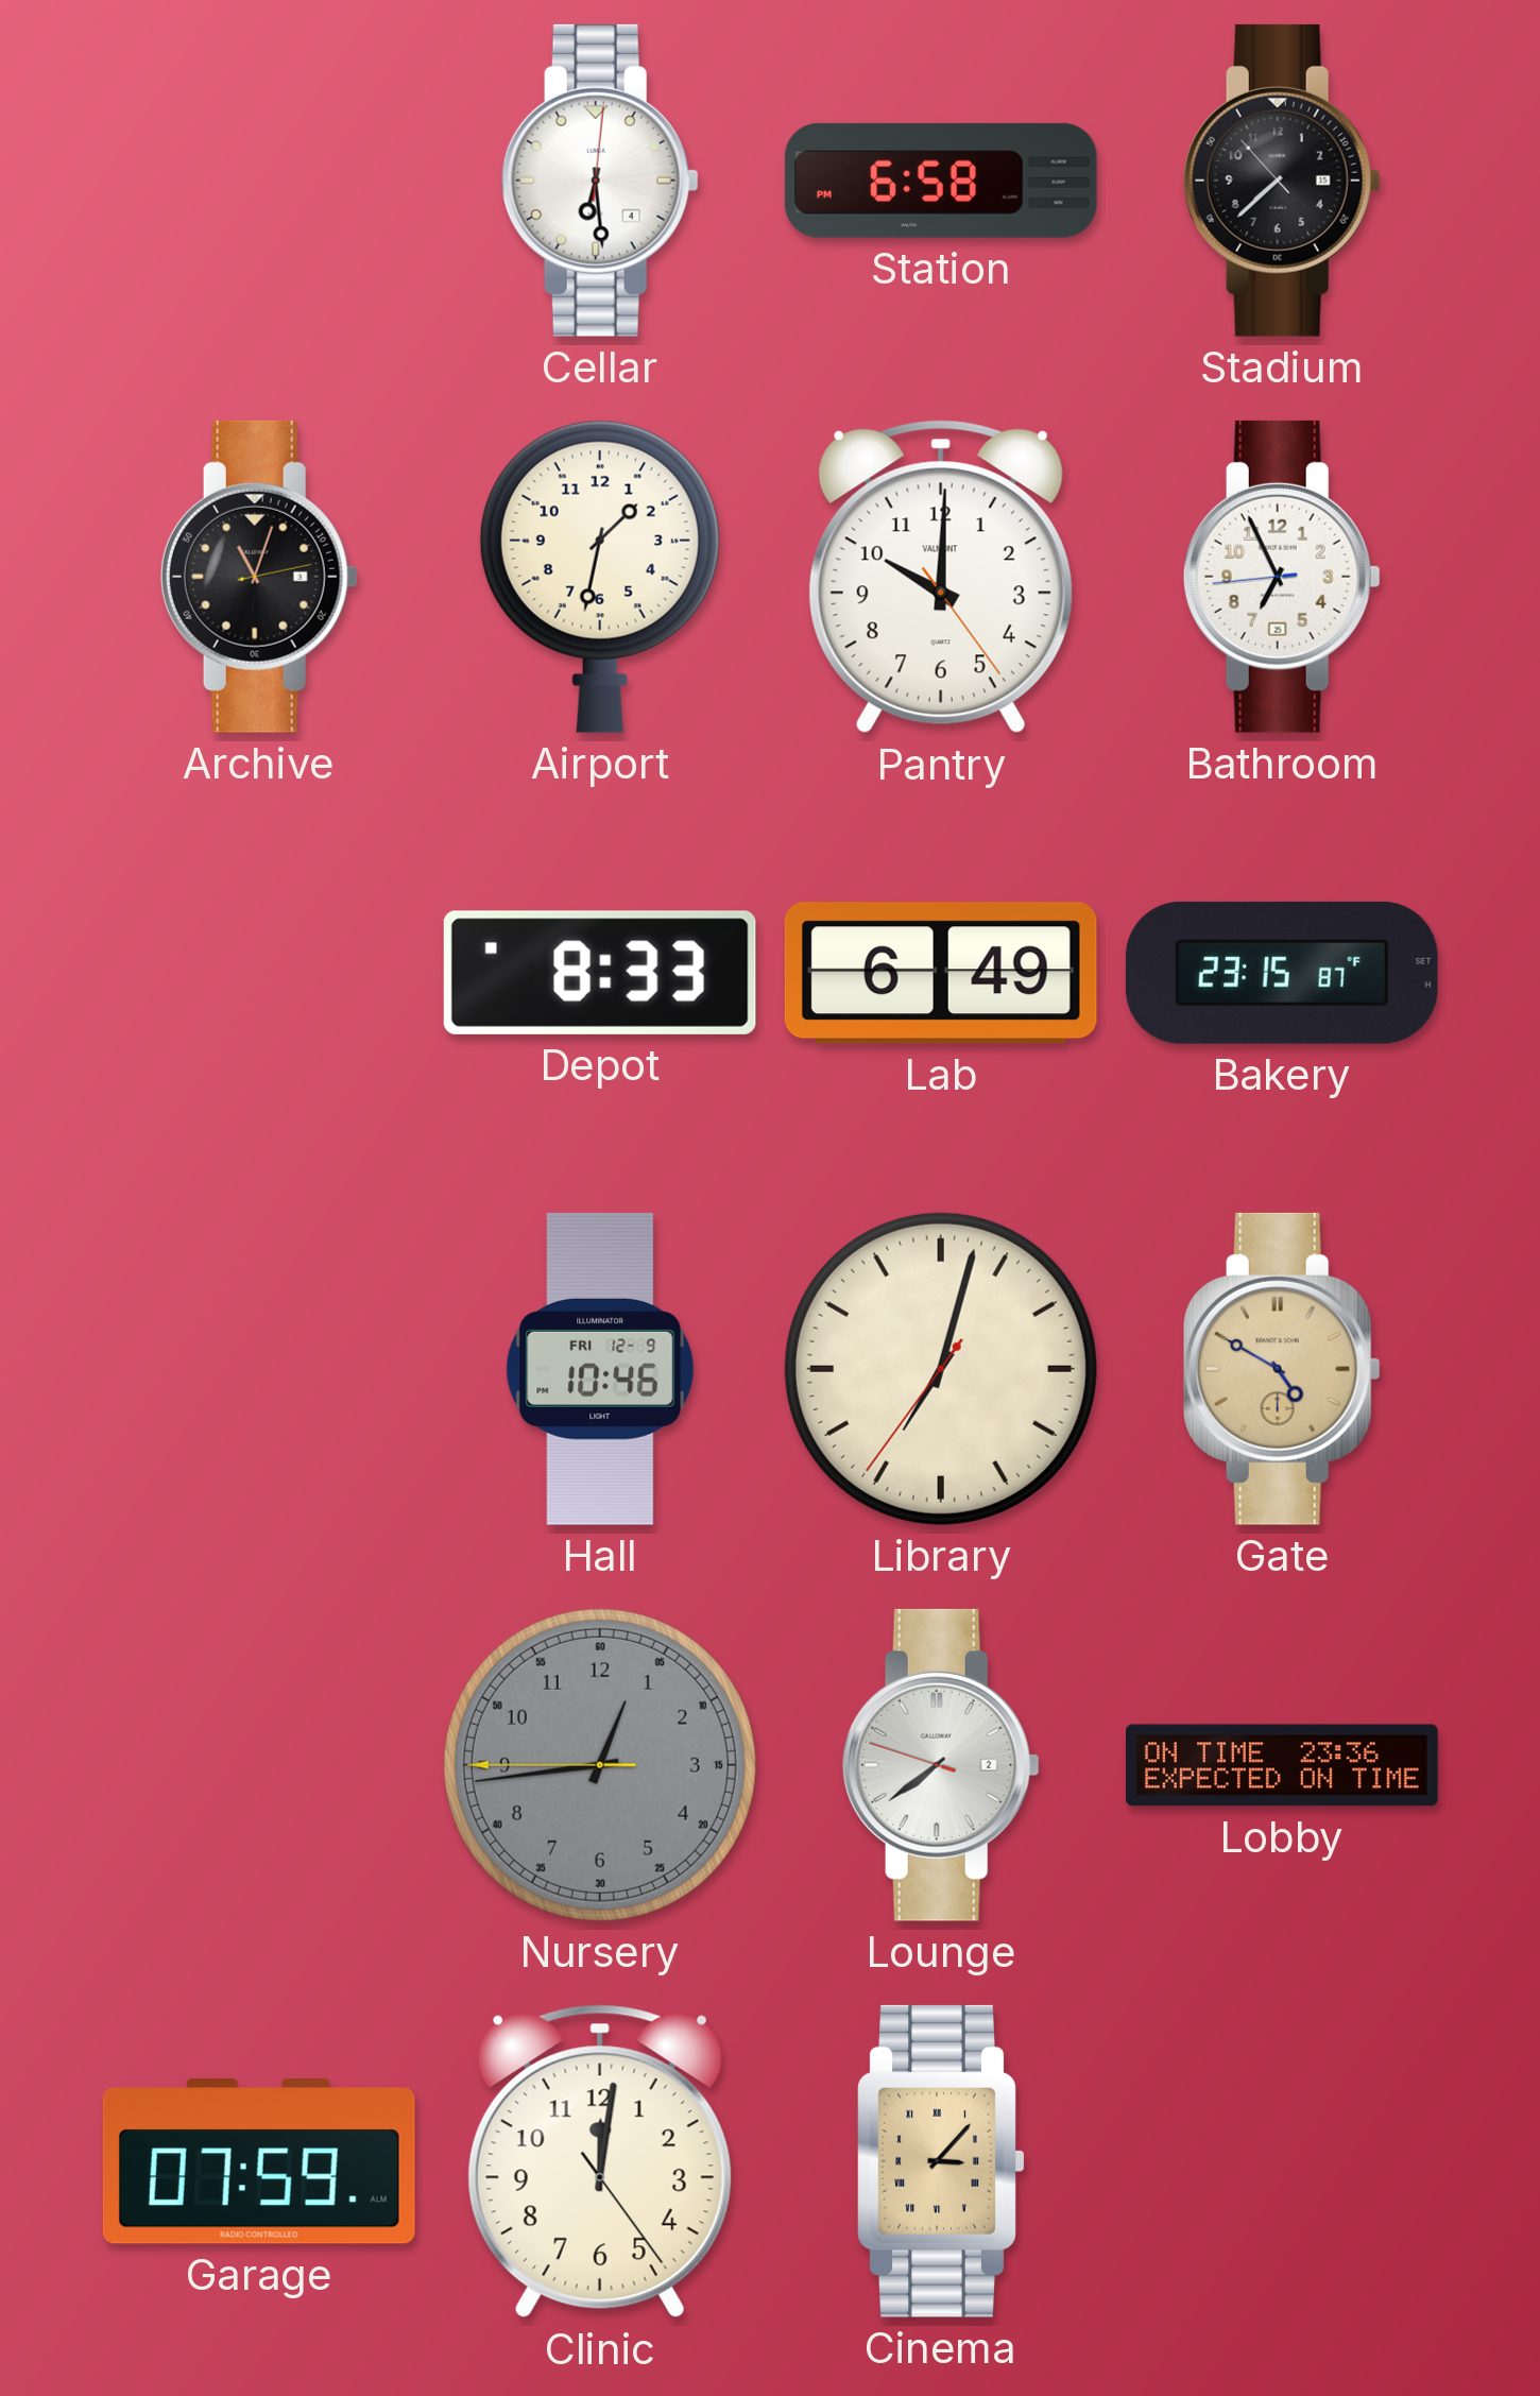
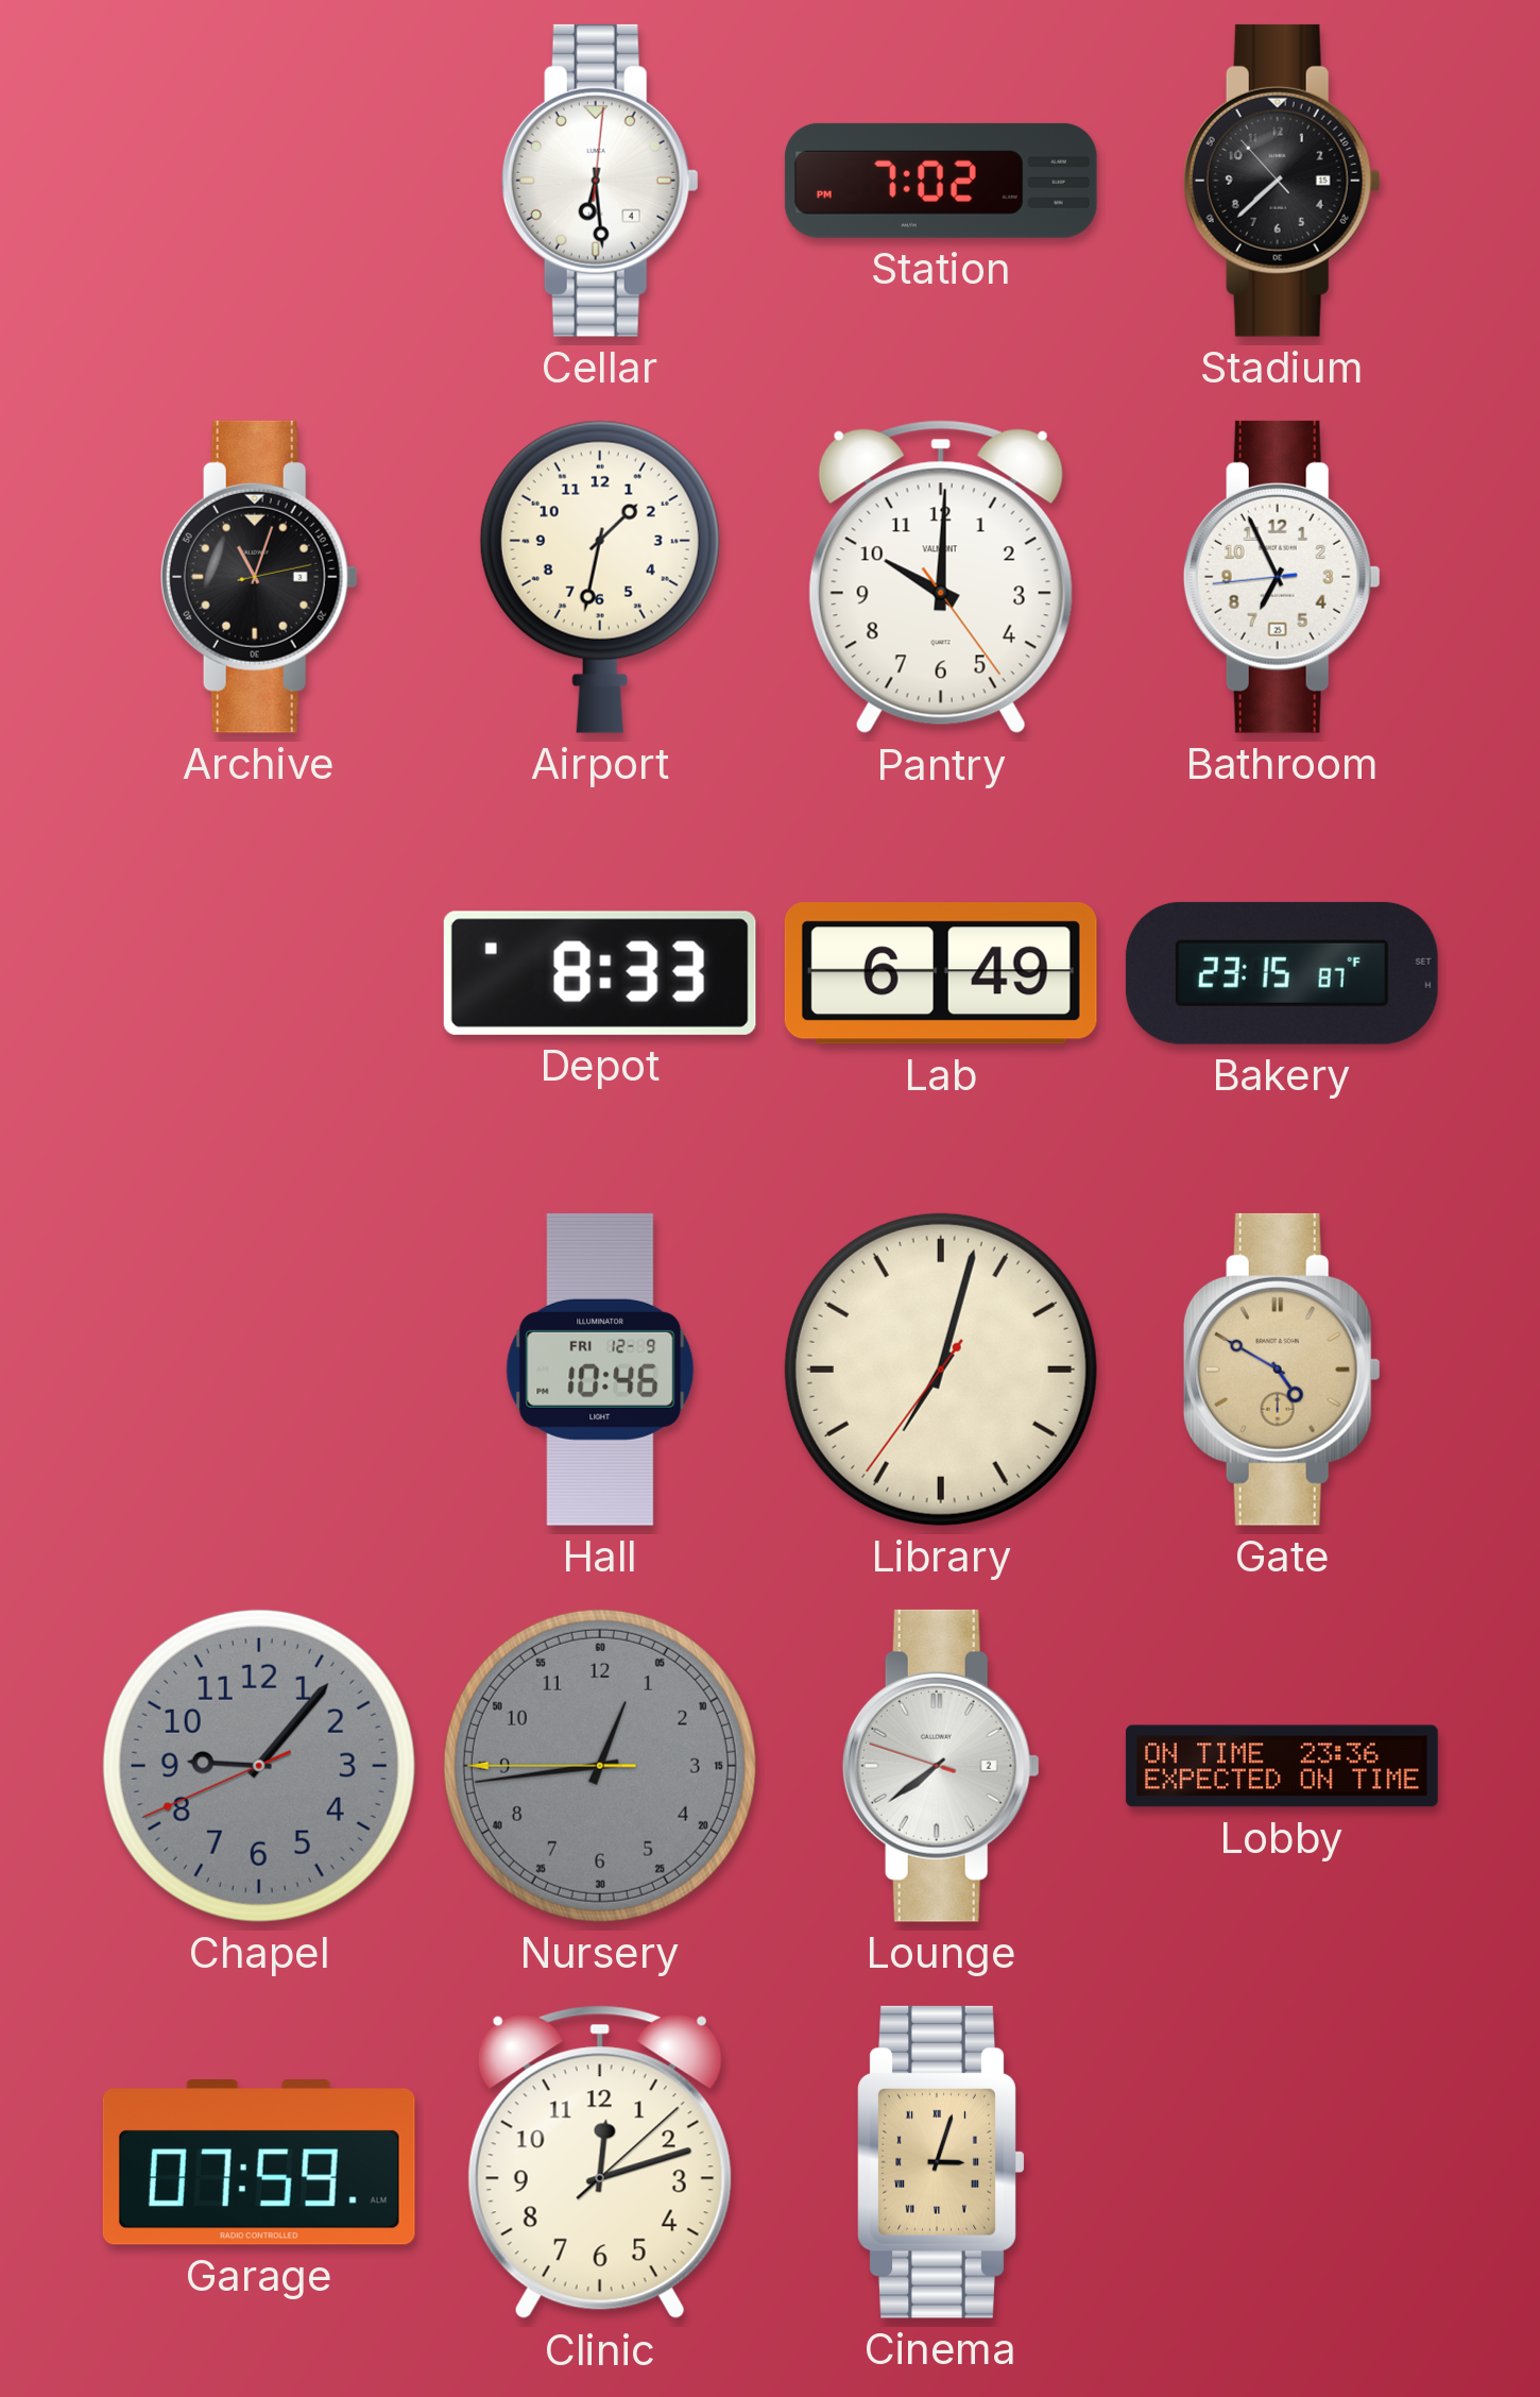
Station: 6:58 -> 7:02
Chapel: none -> 9:06
Clinic: 12:01 -> 12:12
Cinema: 3:07 -> 3:03
